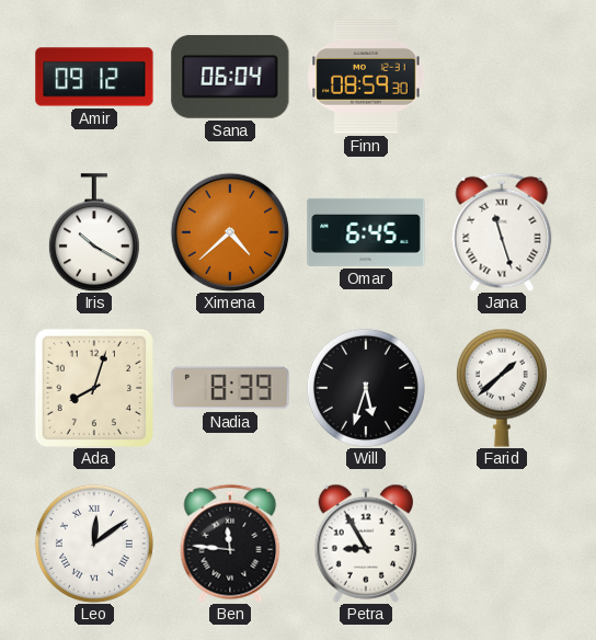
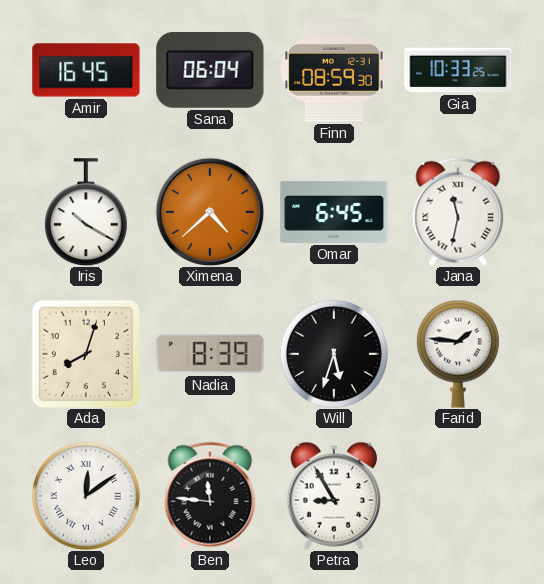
Amir: 09:12 -> 16:45
Gia: none -> 10:33
Jana: 11:27 -> 11:32
Farid: 1:38 -> 1:46
